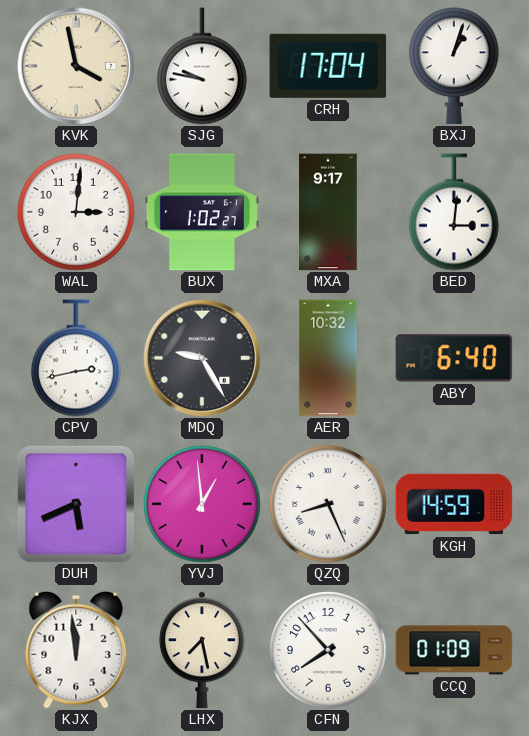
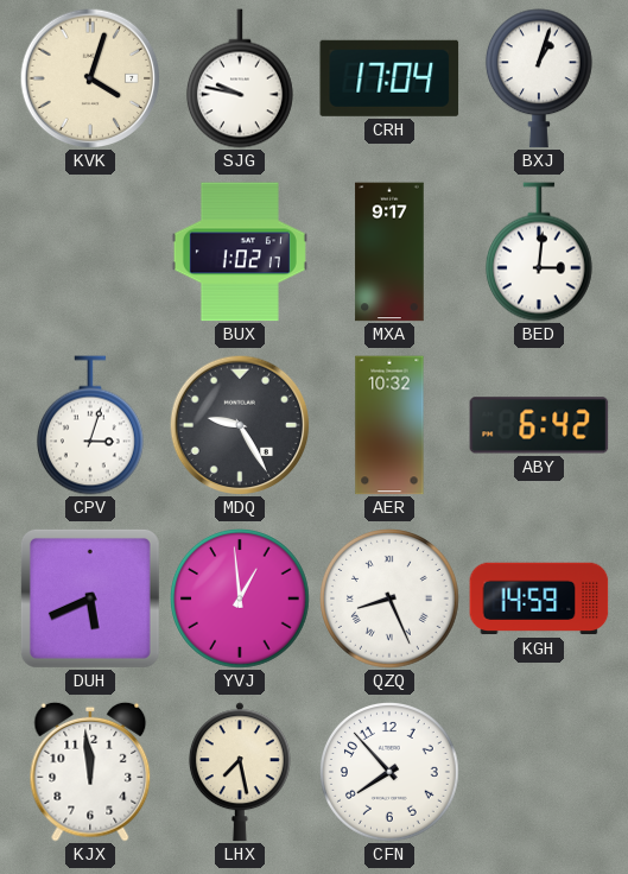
KVK: 3:58 -> 4:03
WAL: 3:01 -> none
BUX: 1:02:27 -> 1:02:17
CPV: 2:43 -> 3:03
ABY: 6:40 -> 6:42
CCQ: 01:09 -> none
